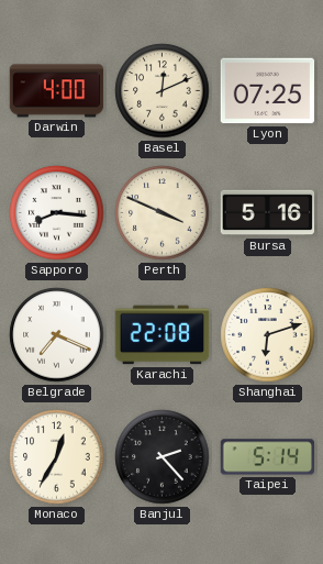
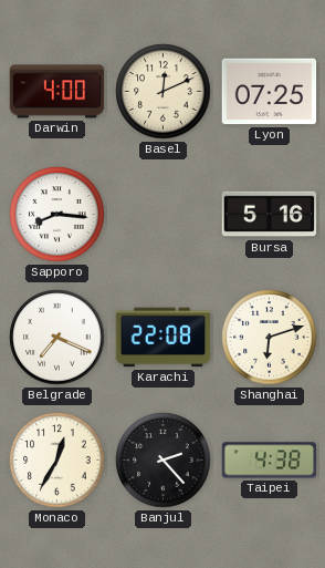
Perth: 3:49 -> none
Taipei: 5:14 -> 4:38
